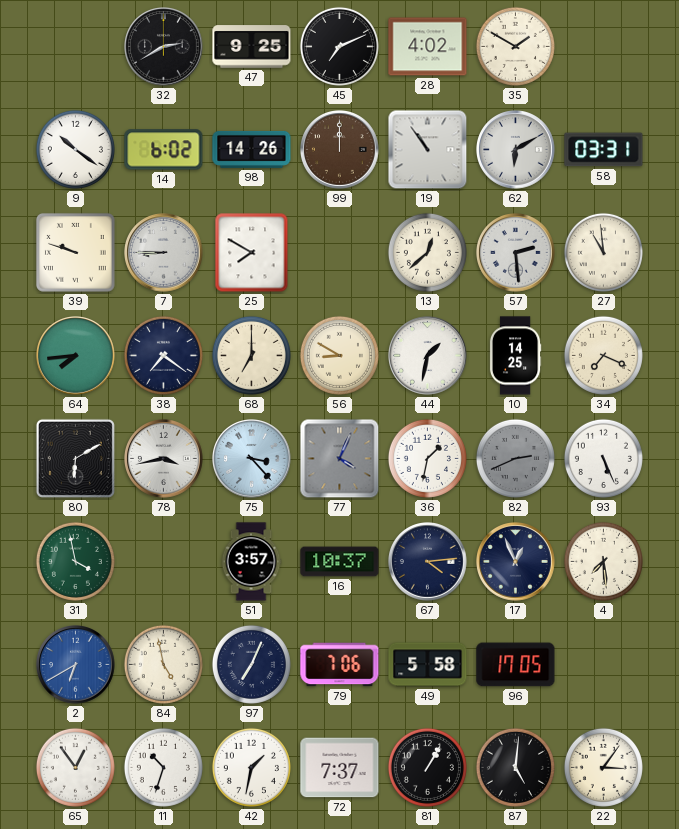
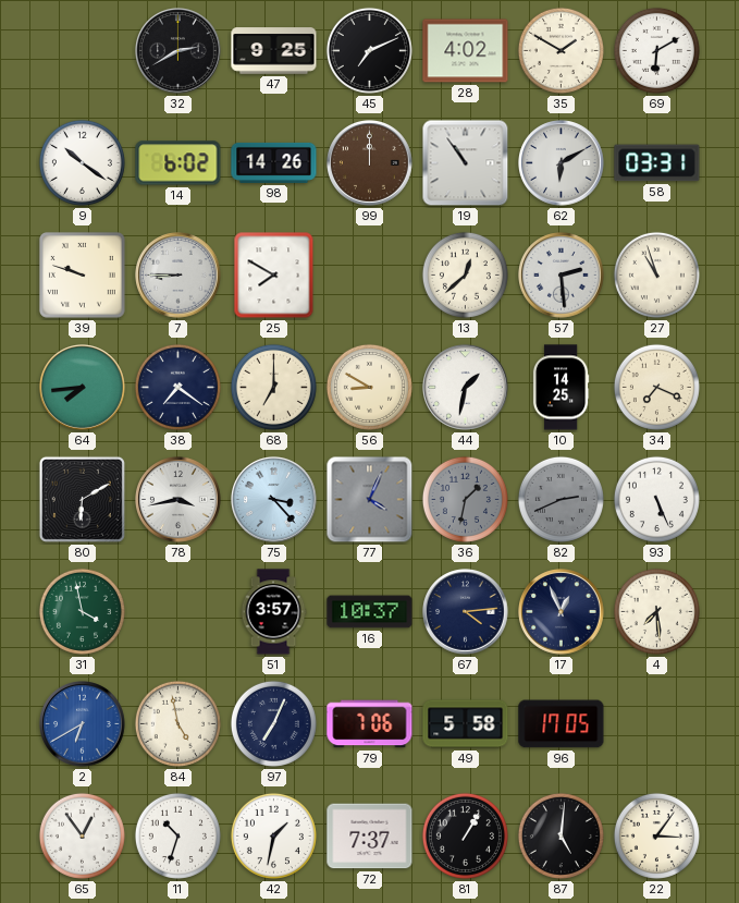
69: none -> 6:10
27: 10:59 -> 10:57
36 dial: white -> grey
